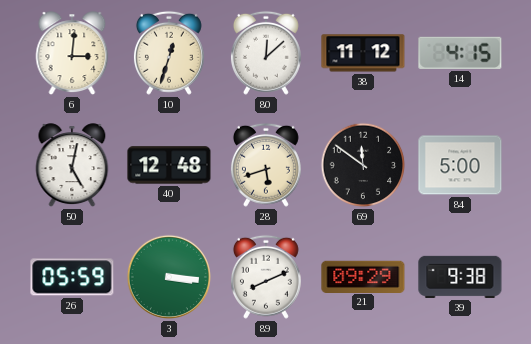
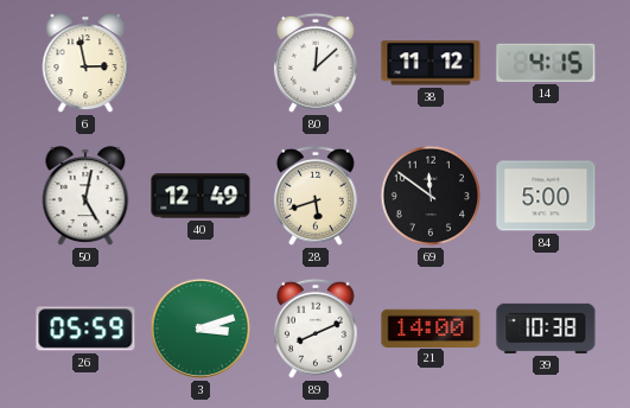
6: 3:01 -> 2:58
10: 12:33 -> none
40: 12:48 -> 12:49
3: 3:16 -> 3:12
21: 09:29 -> 14:00
39: 9:38 -> 10:38
